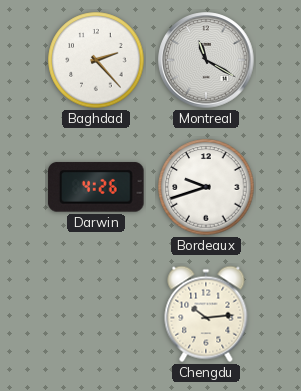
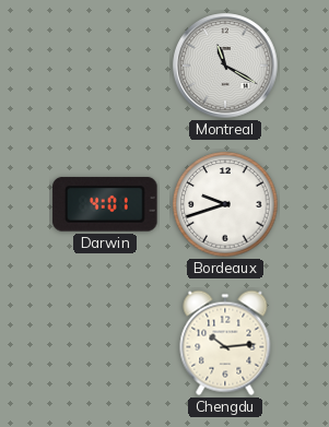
Baghdad: 2:23 -> none
Darwin: 4:26 -> 4:01
